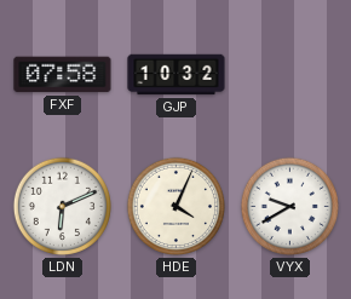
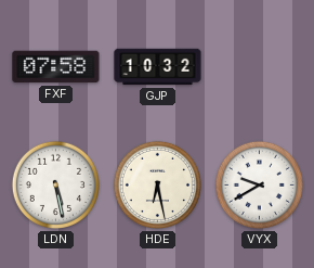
LDN: 6:11 -> 5:28
HDE: 4:04 -> 6:28
